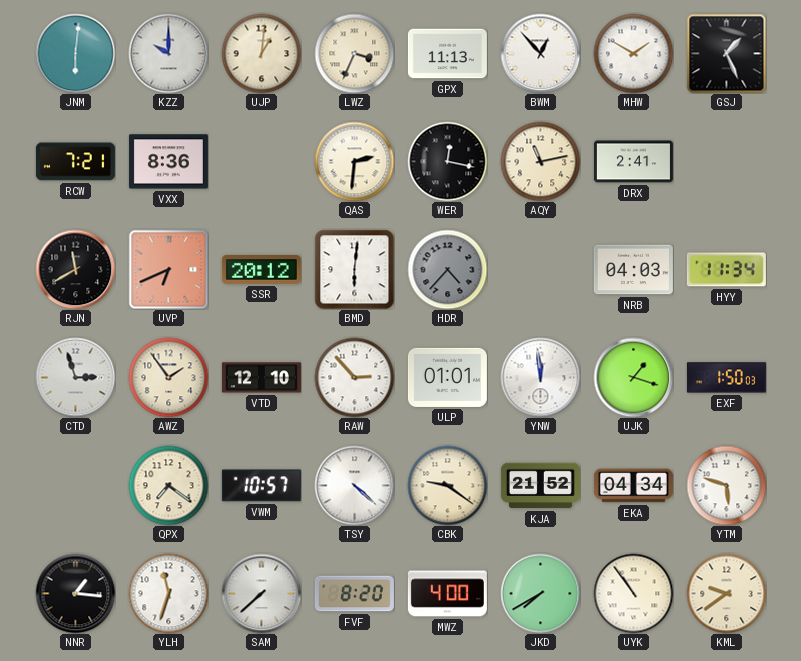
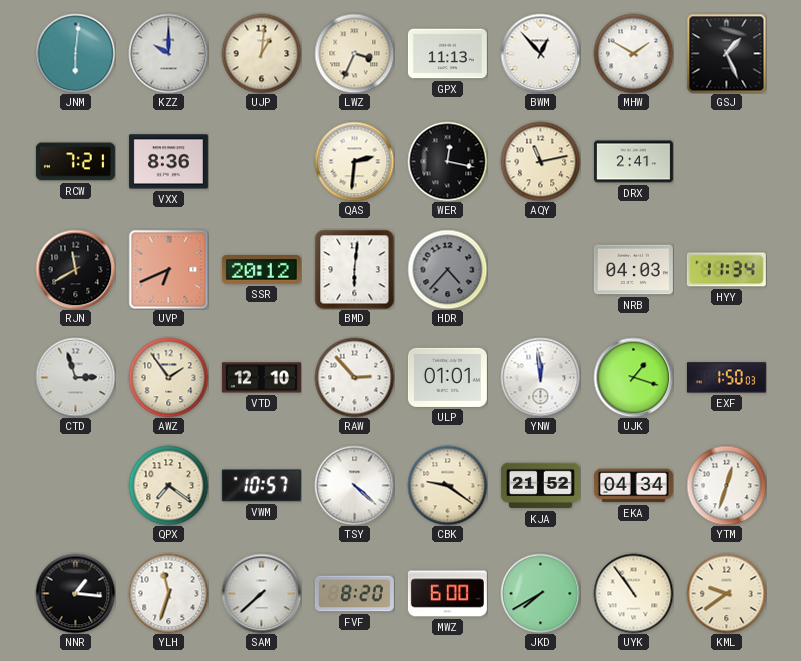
YTM: 5:48 -> 12:33
MWZ: 4:00 -> 6:00
